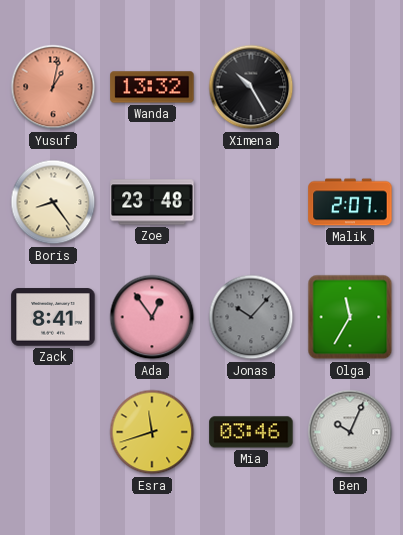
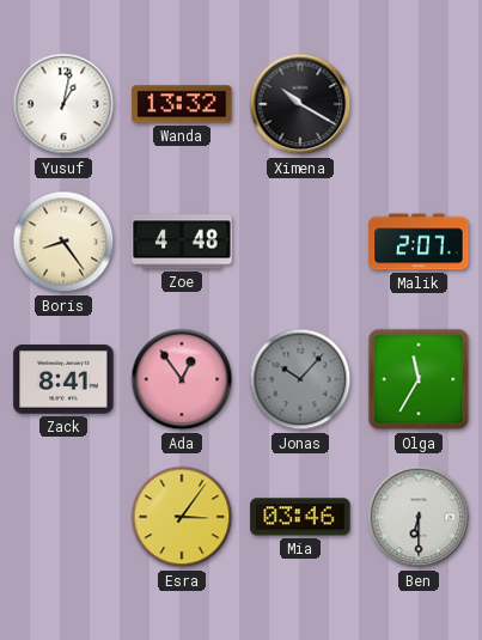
Yusuf dial: salmon -> white
Ximena: 10:25 -> 10:20
Zoe: 23:48 -> 4:48
Esra: 11:42 -> 3:06
Ben: 10:04 -> 6:30
